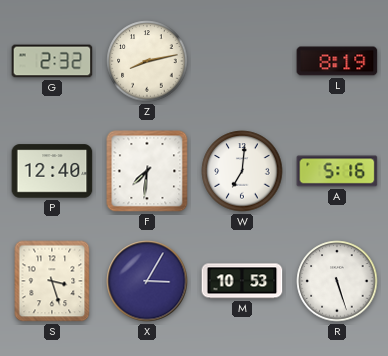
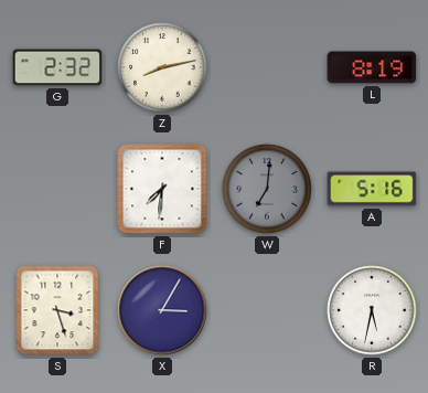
P: 12:40 -> none
W dial: white -> grey
M: 10:53 -> none
R: 5:27 -> 5:32
